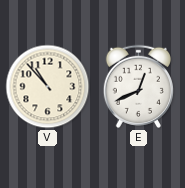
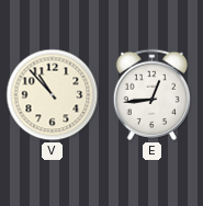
E: 12:41 -> 12:44
